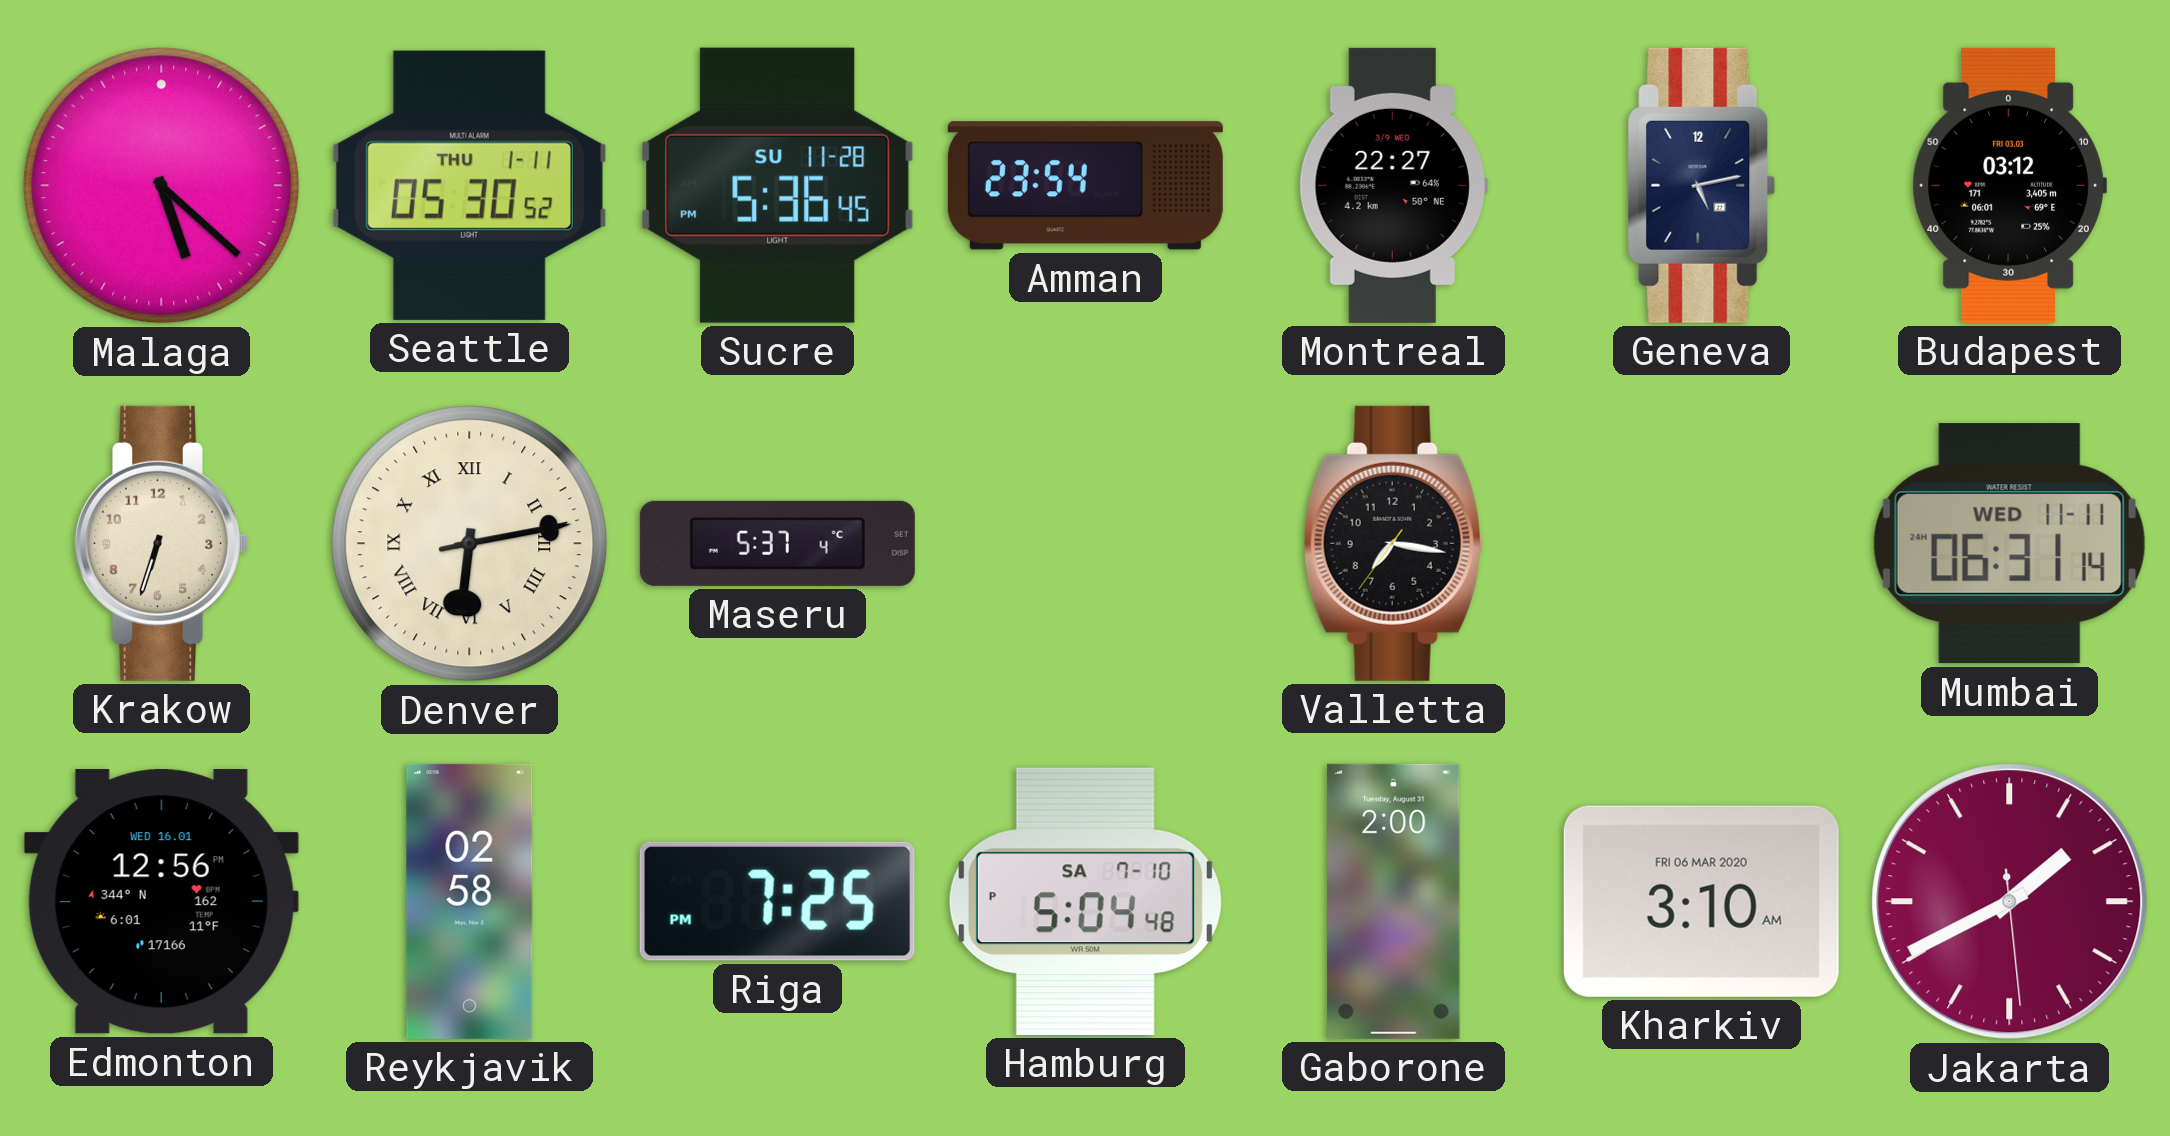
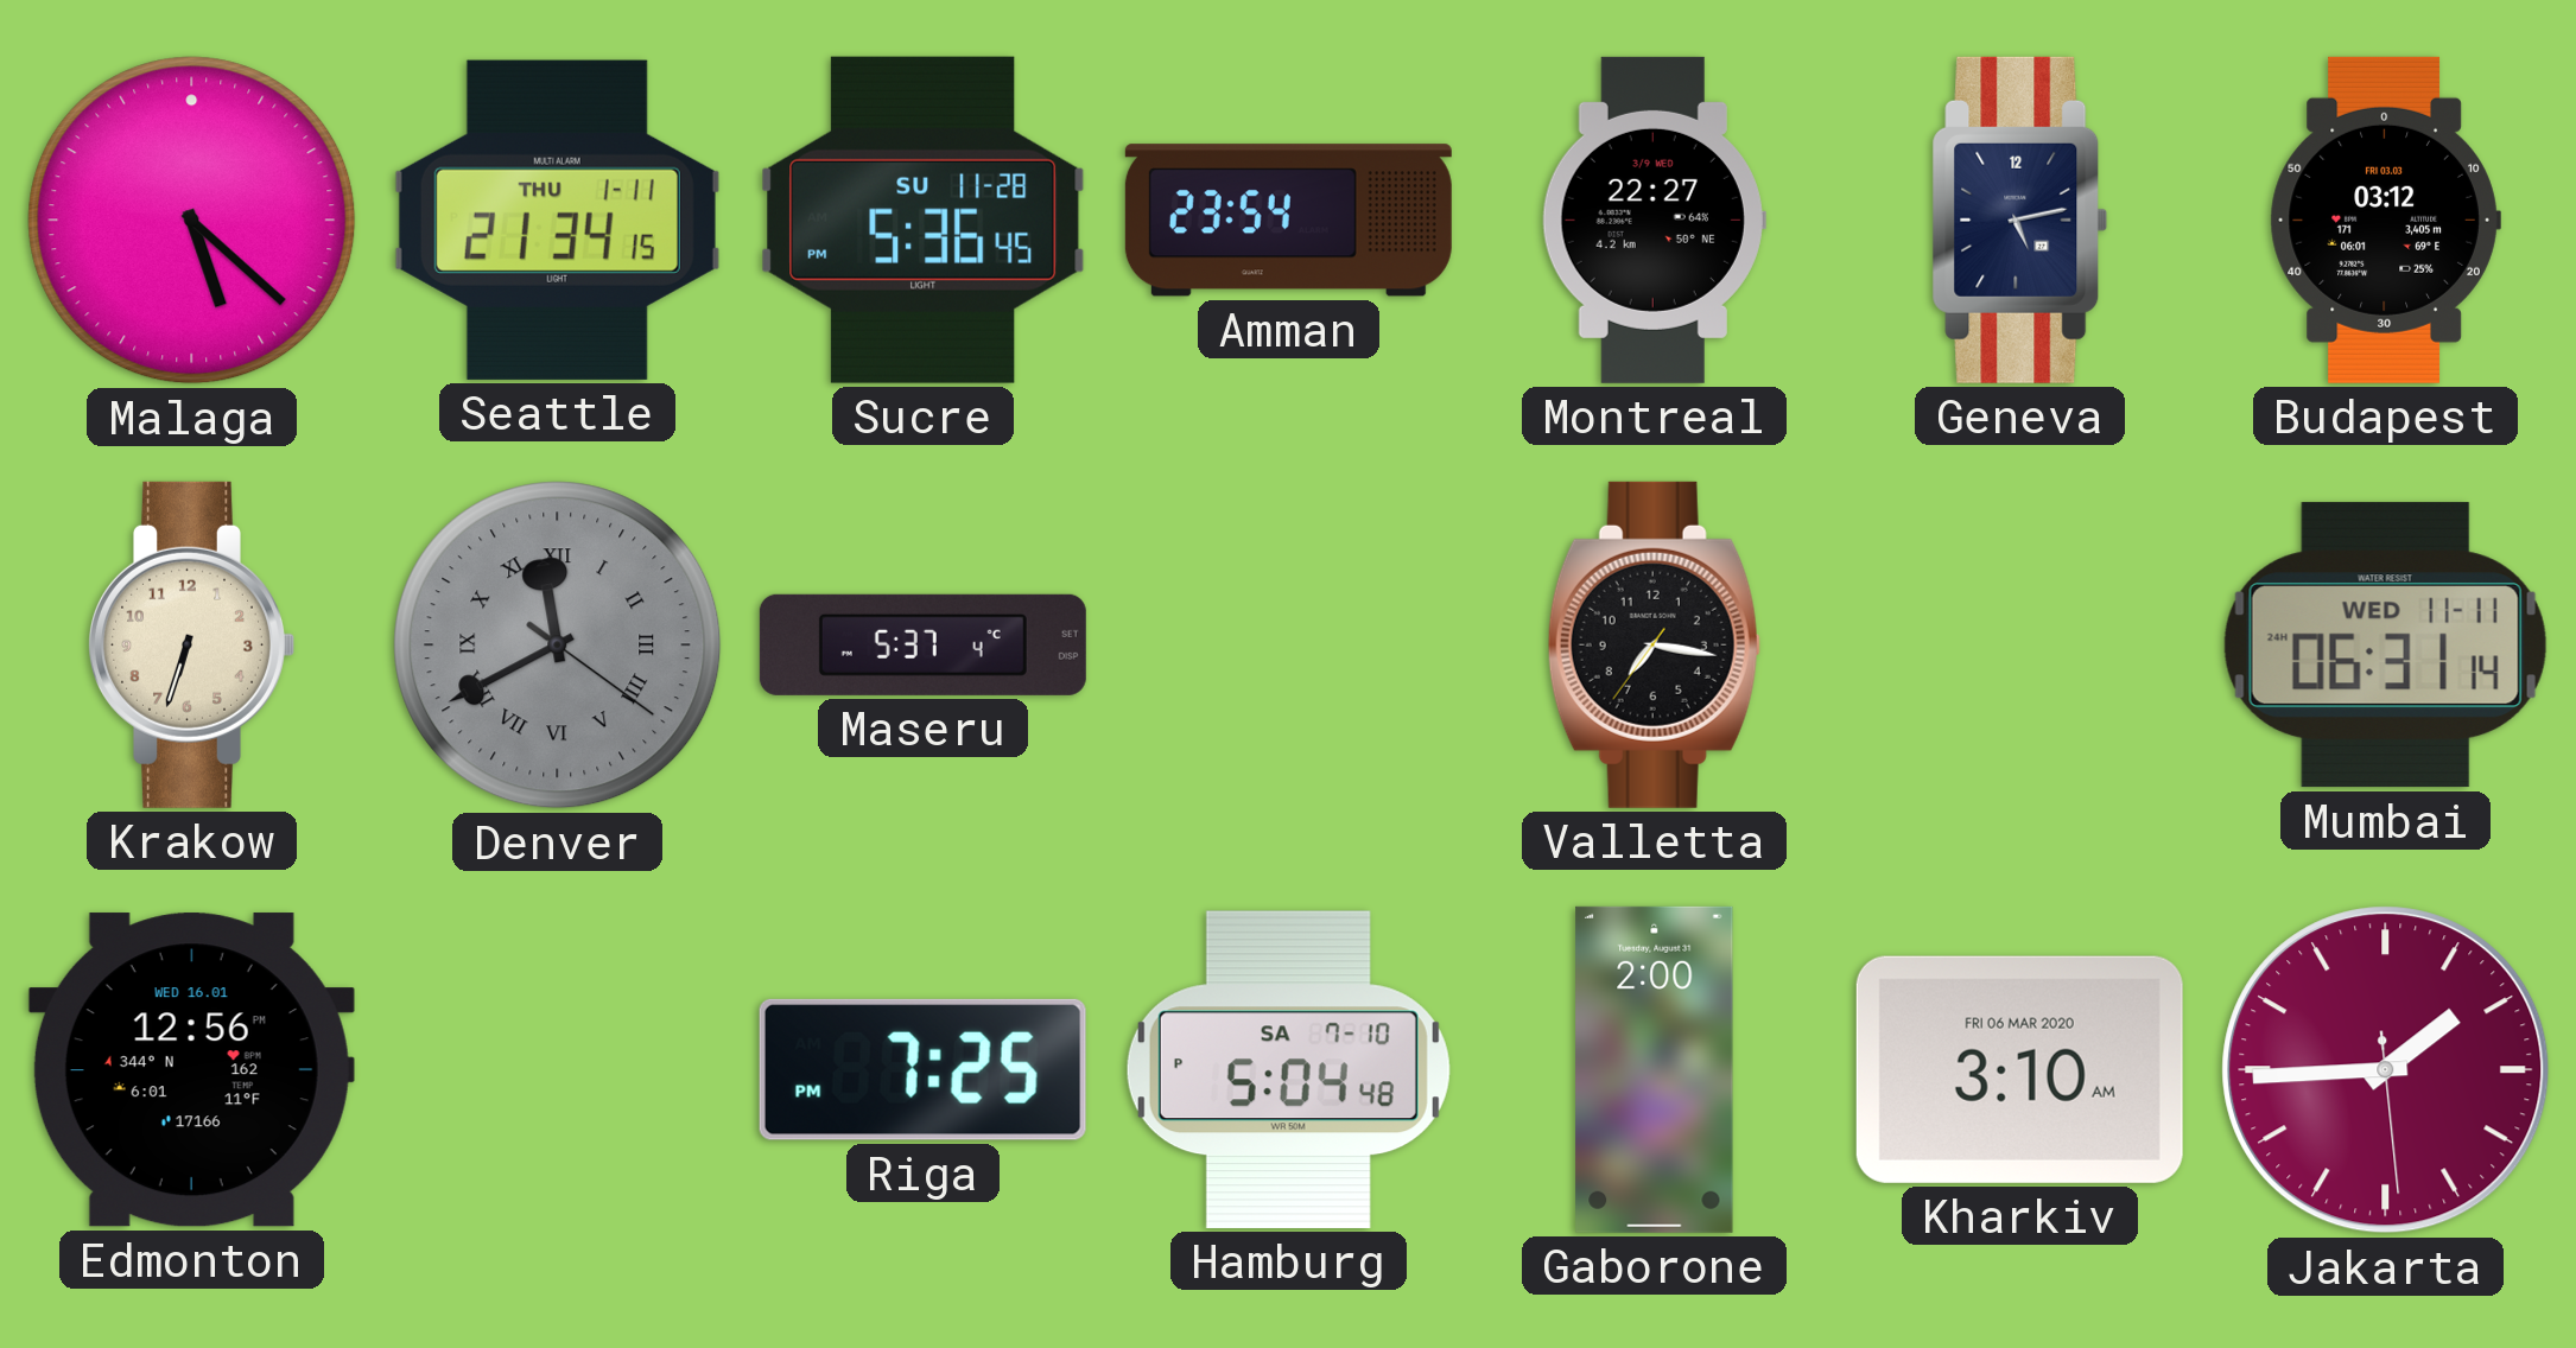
Seattle: 05:30 -> 21:34
Denver: 6:13 -> 11:40
Denver dial: cream -> grey
Reykjavik: 02:58 -> none
Jakarta: 1:40 -> 1:44
